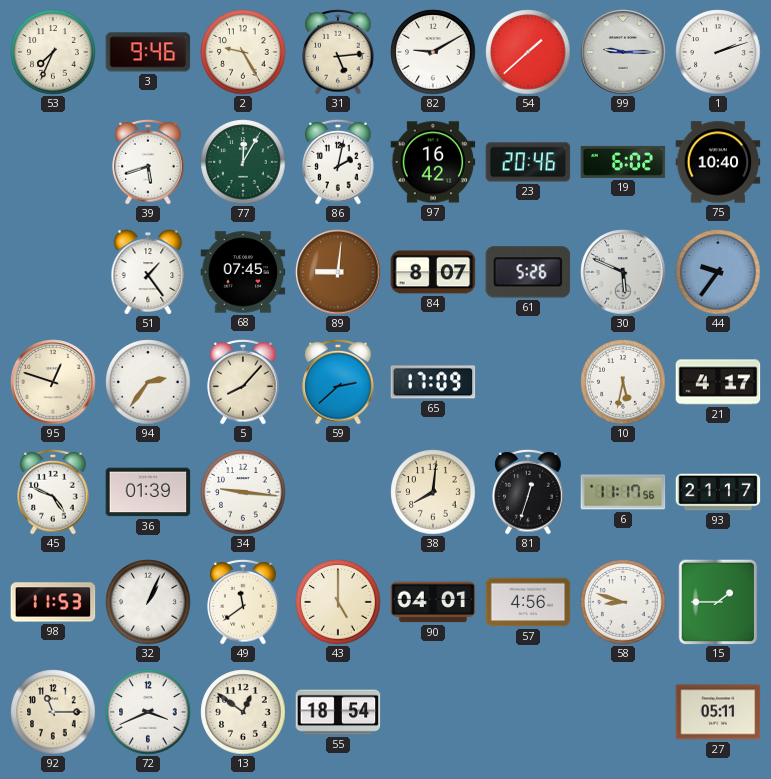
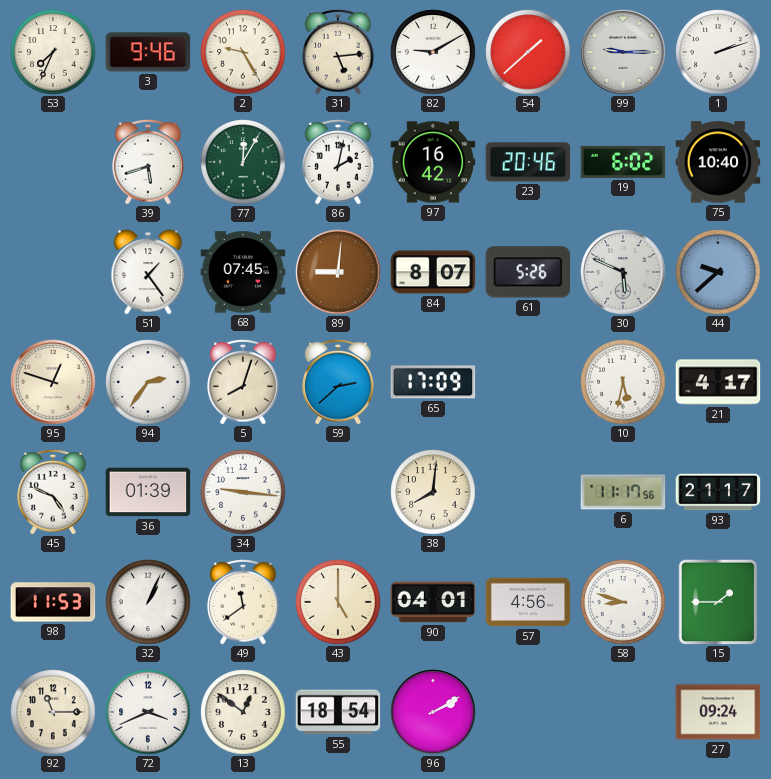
44: 9:36 -> 9:38
5: 8:07 -> 8:03
81: 12:33 -> none
96: none -> 2:10
27: 05:11 -> 09:24
